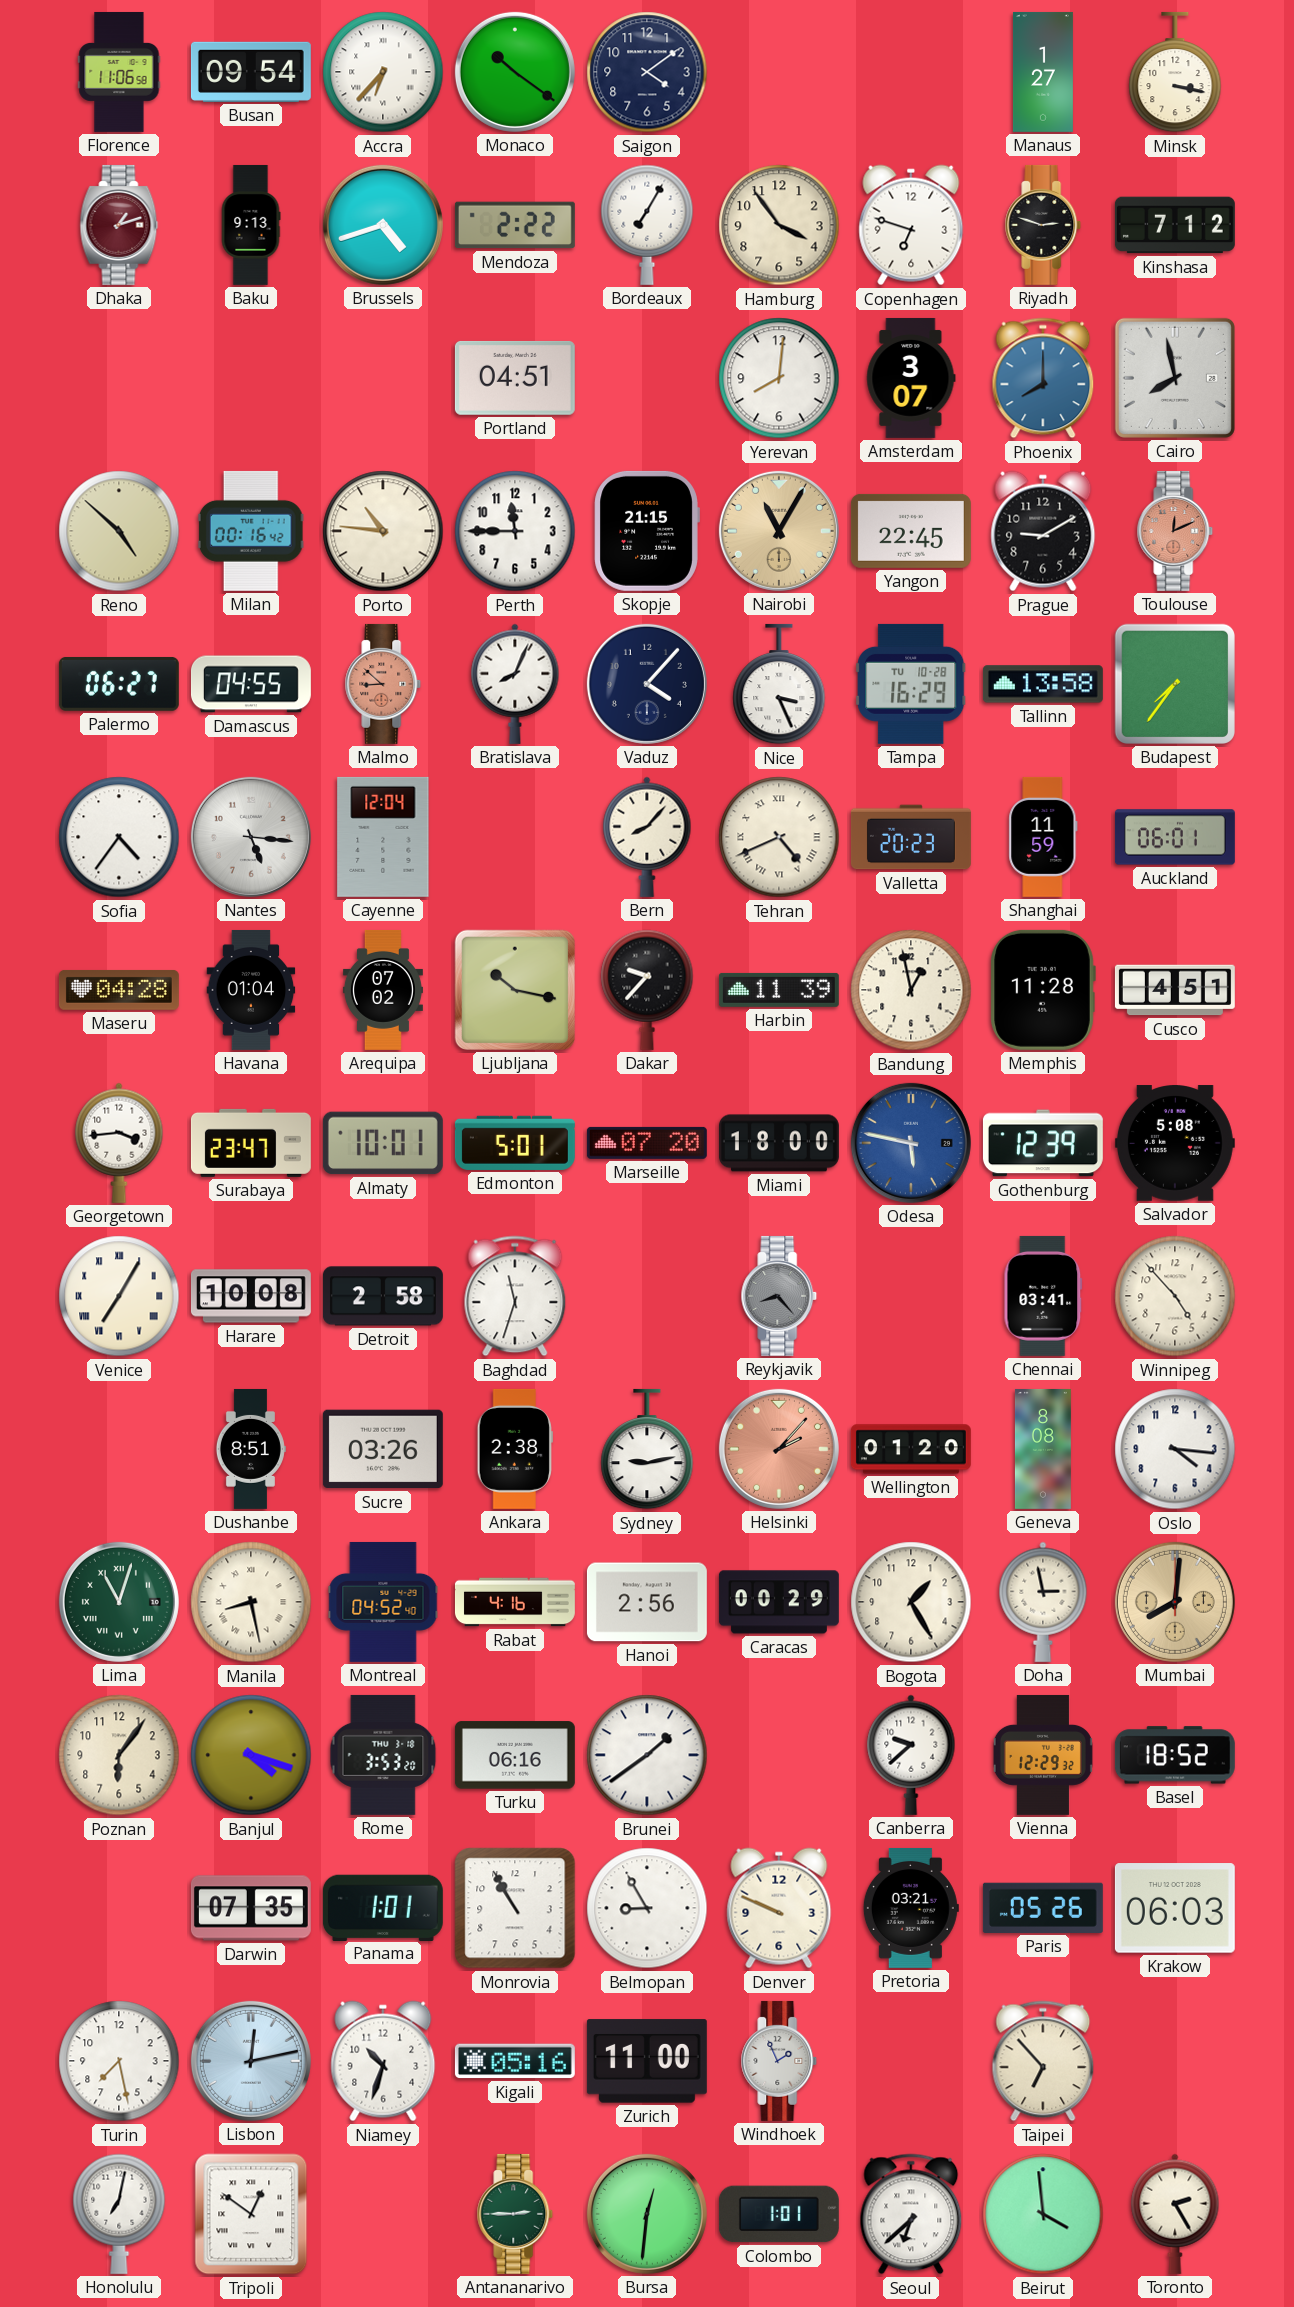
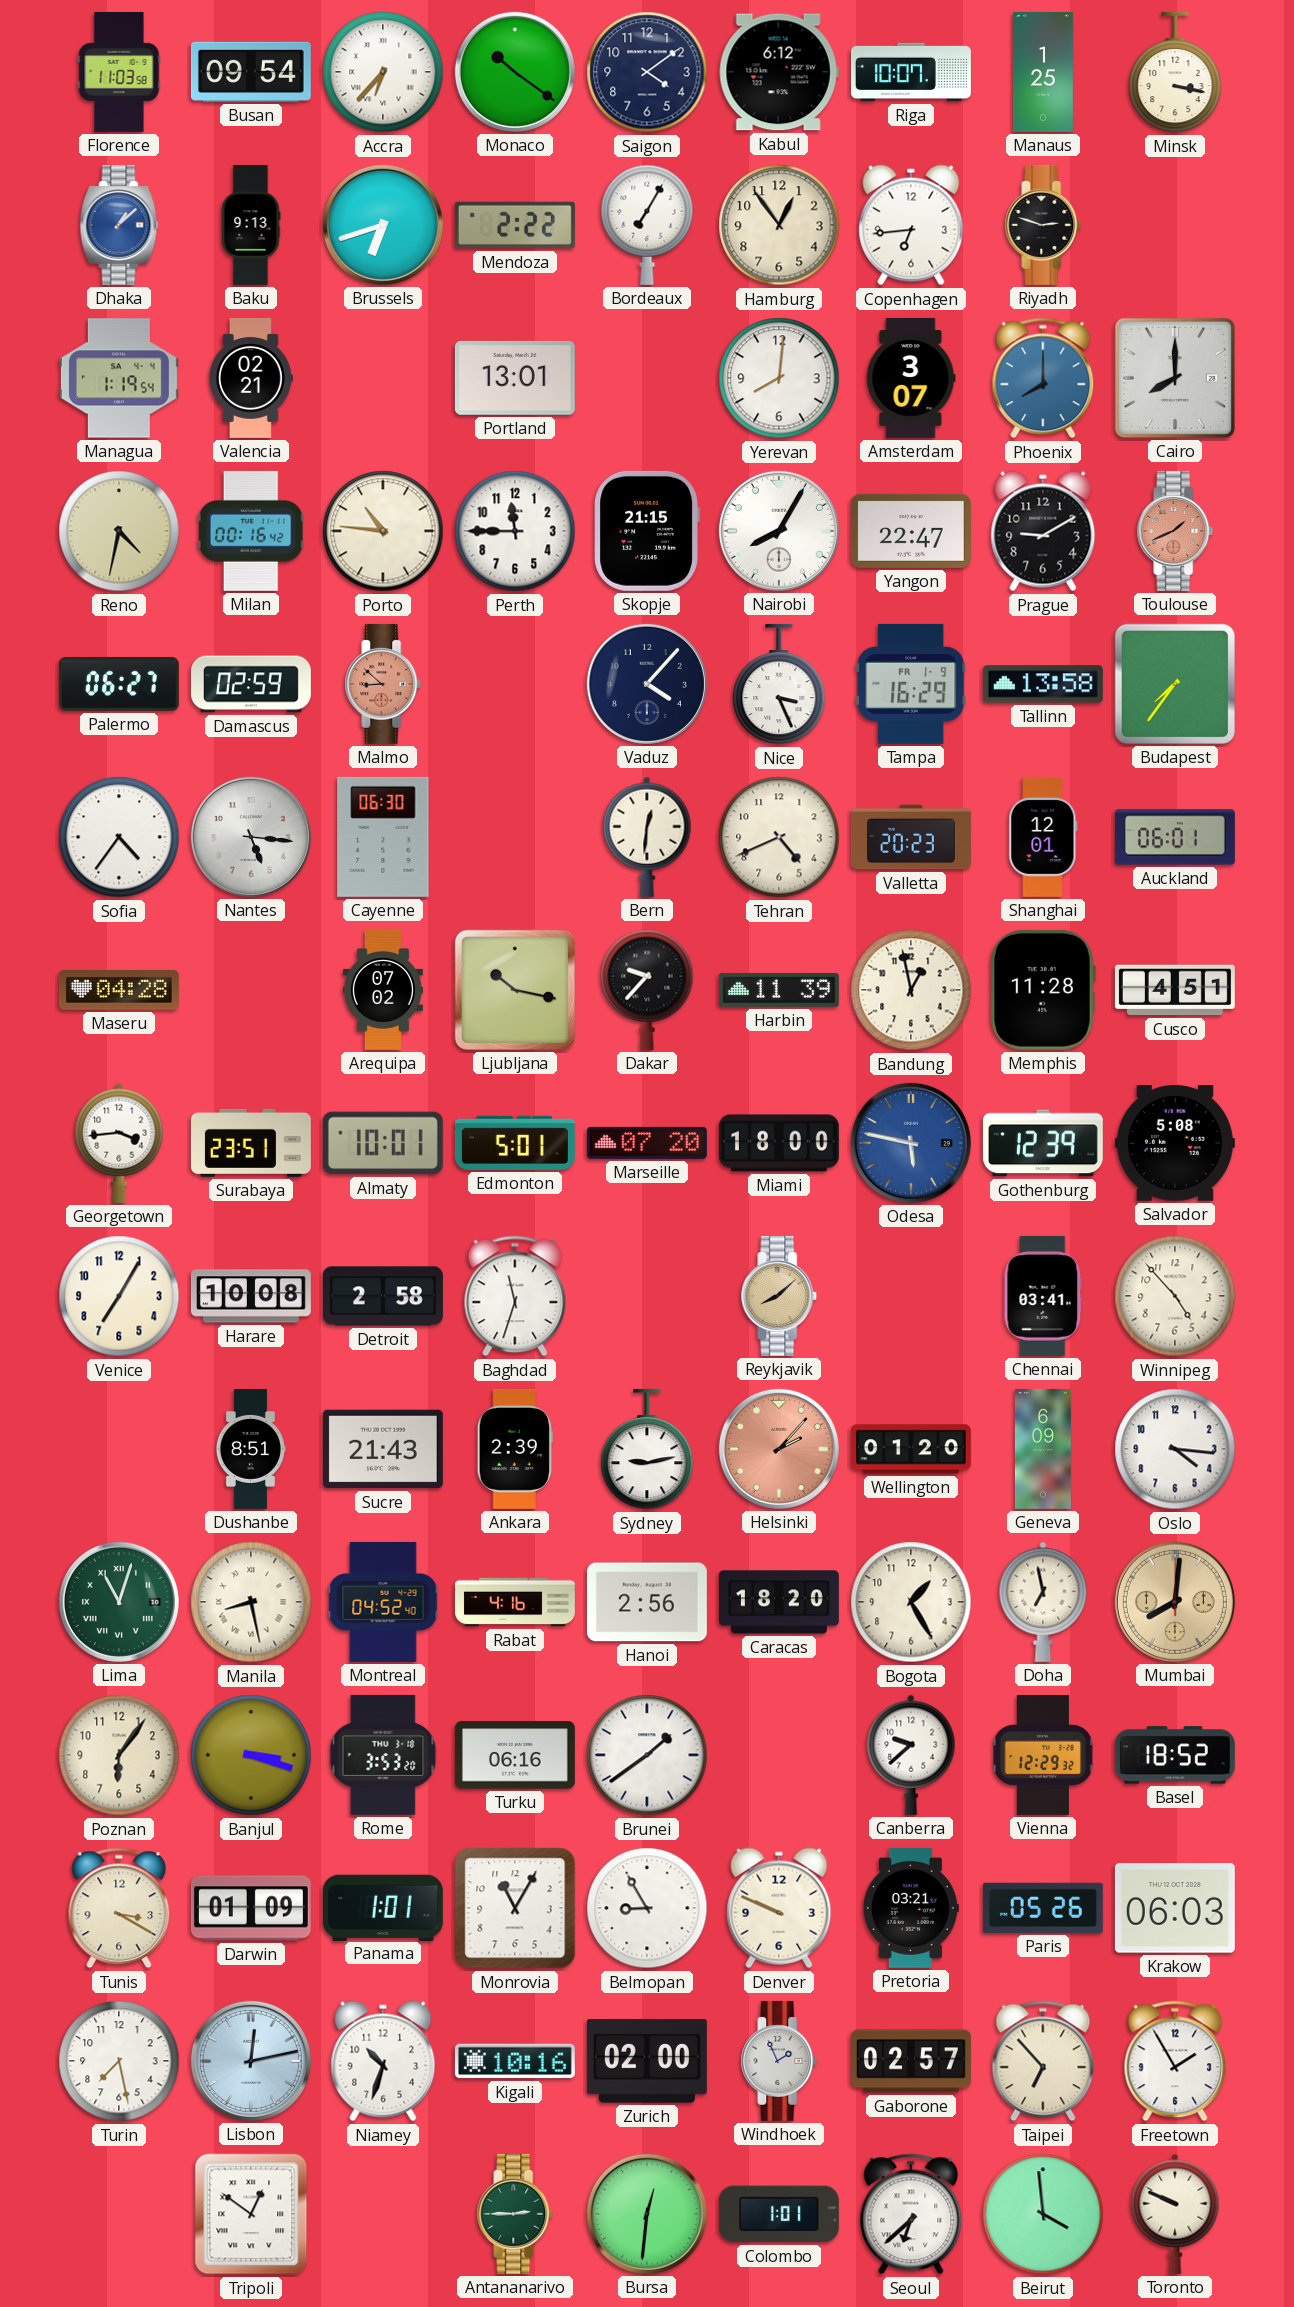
Florence: 11:06 -> 11:03
Kabul: none -> 6:12
Riga: none -> 10:07
Manaus: 1:27 -> 1:25
Dhaka: 1:12 -> 1:08
Dhaka dial: burgundy -> blue
Brussels: 4:42 -> 6:42
Hamburg: 3:54 -> 12:54
Copenhagen: 6:48 -> 6:44
Kinshasa: 7:12 -> none
Managua: none -> 1:19
Valencia: none -> 02:21
Portland: 04:51 -> 13:01
Cairo: 7:58 -> 8:00
Reno: 4:52 -> 4:32
Nairobi: 11:05 -> 8:05
Nairobi dial: champagne -> white
Yangon: 22:45 -> 22:47
Toulouse: 12:11 -> 1:41
Damascus: 04:55 -> 02:59
Bratislava: 8:04 -> none
Tampa date: TU 10-28 -> FR 1-9
Cayenne: 12:04 -> 06:30
Bern: 8:07 -> 12:31
Tehran numerals: Roman -> Arabic
Shanghai: 11:59 -> 12:01
Havana: 01:04 -> none
Surabaya: 23:47 -> 23:51
Venice numerals: Roman -> Arabic
Reykjavik: 8:23 -> 8:08
Reykjavik dial: grey -> champagne
Sucre: 03:26 -> 21:43
Ankara: 2:38 -> 2:39
Geneva: 8:08 -> 6:09
Caracas: 00:29 -> 18:20
Doha: 2:58 -> 6:58
Banjul: 4:18 -> 3:18
Tunis: none -> 3:20
Darwin: 07:35 -> 01:09
Monrovia: 10:55 -> 11:05
Kigali: 05:16 -> 10:16
Zurich: 11:00 -> 02:00
Gaborone: none -> 02:57
Freetown: none -> 1:55
Honolulu: 7:02 -> none
Toronto: 2:25 -> 9:49
